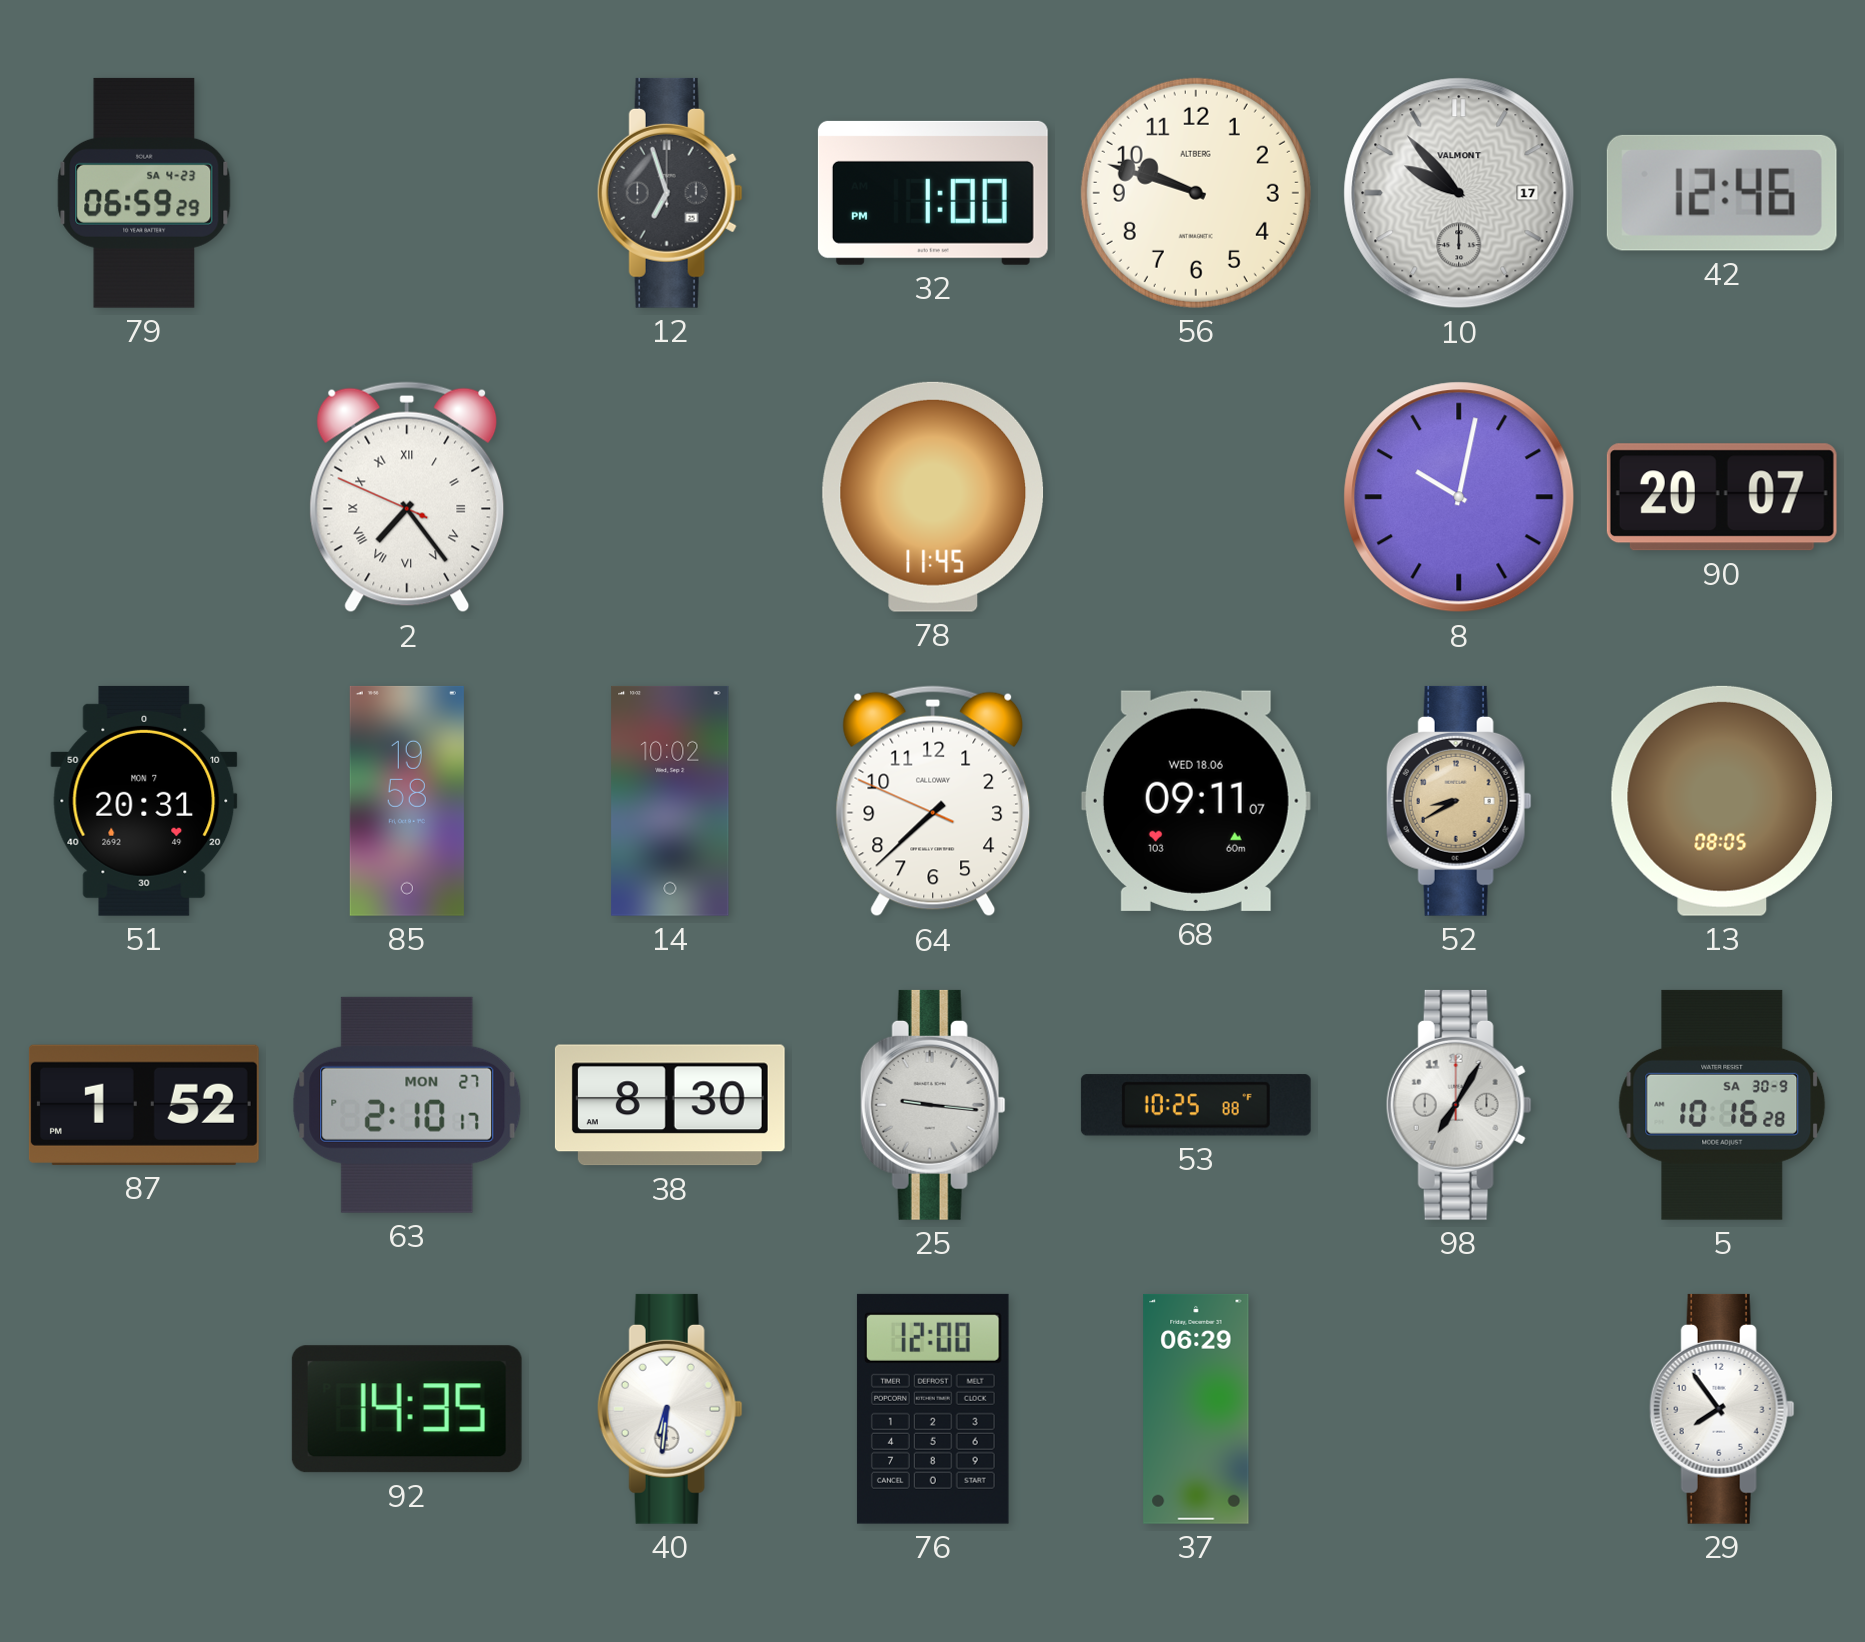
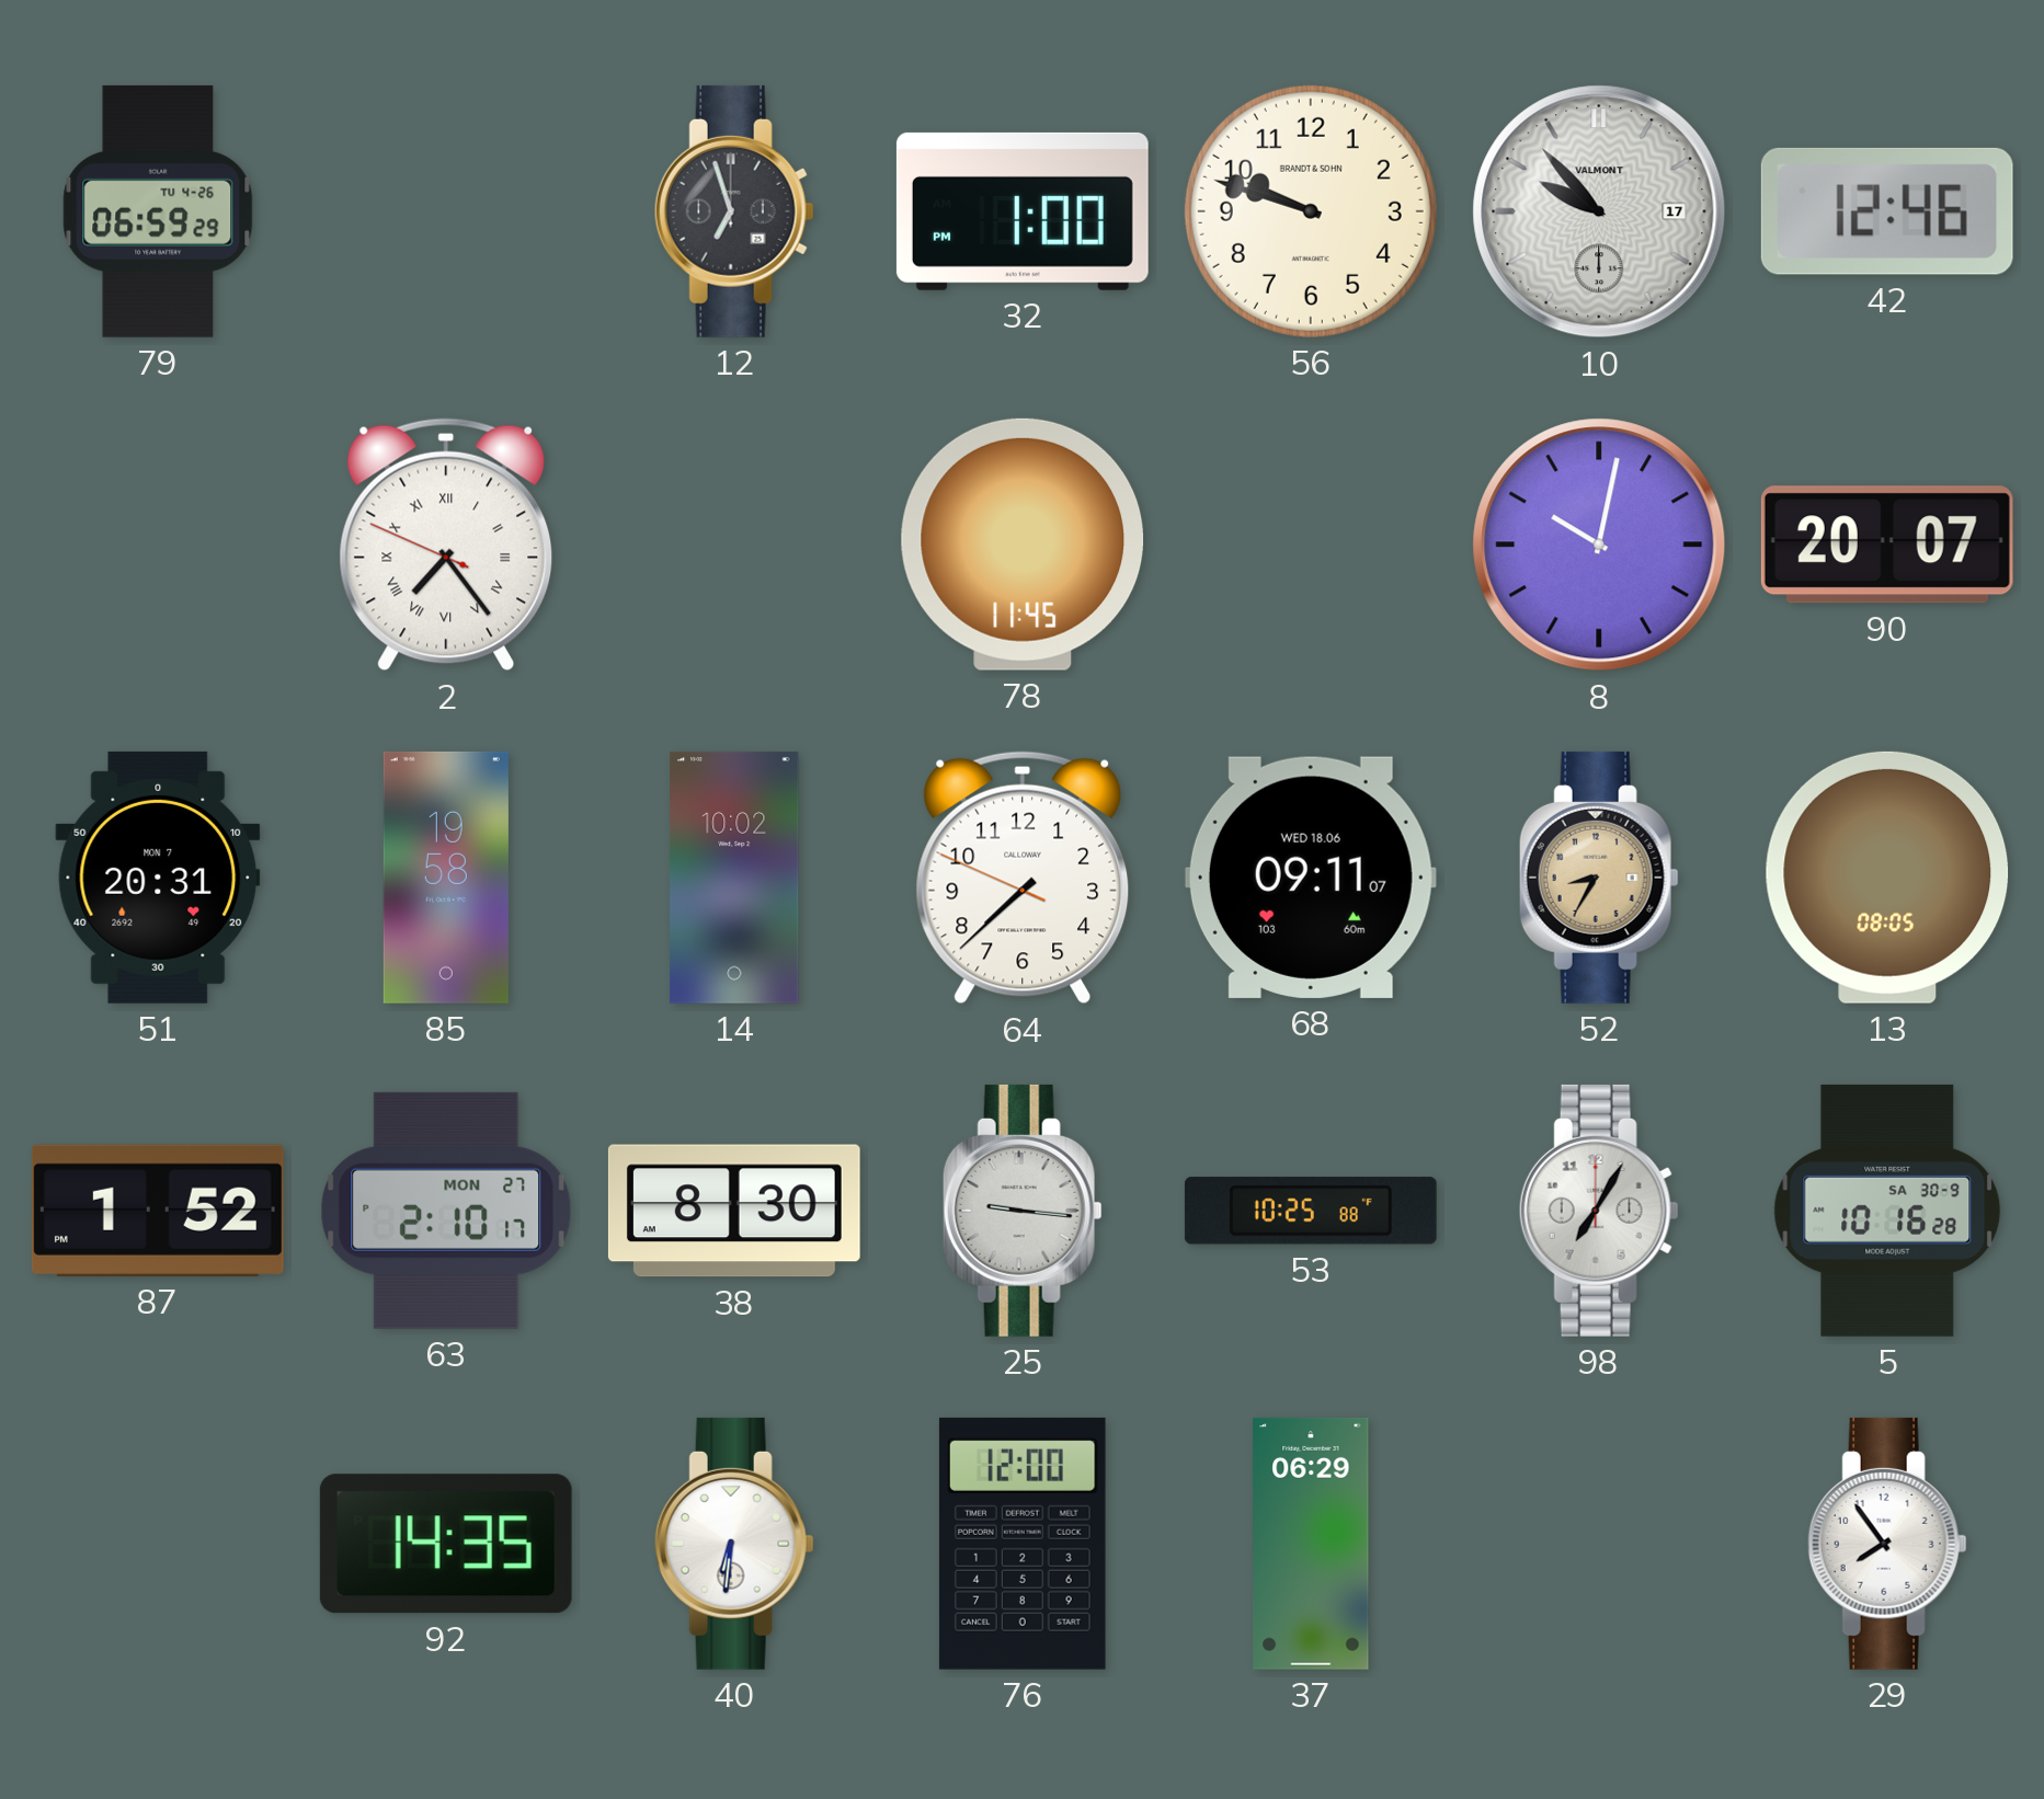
79 date: SA 4-23 -> TU 4-26
56 brand: ALTBERG -> BRANDT & SOHN
52: 8:40 -> 8:35
